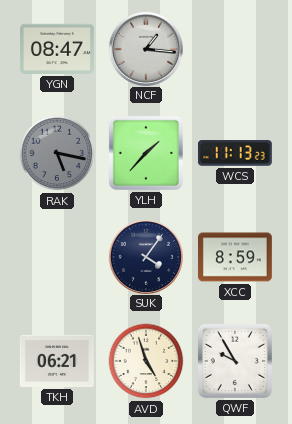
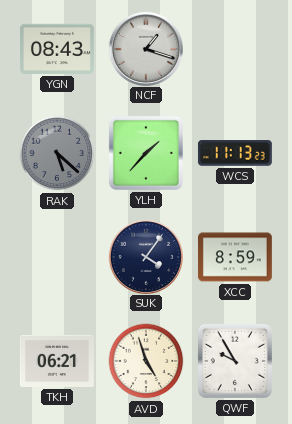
YGN: 08:47 -> 08:43
NCF: 1:16 -> 1:18
RAK: 5:17 -> 5:22
